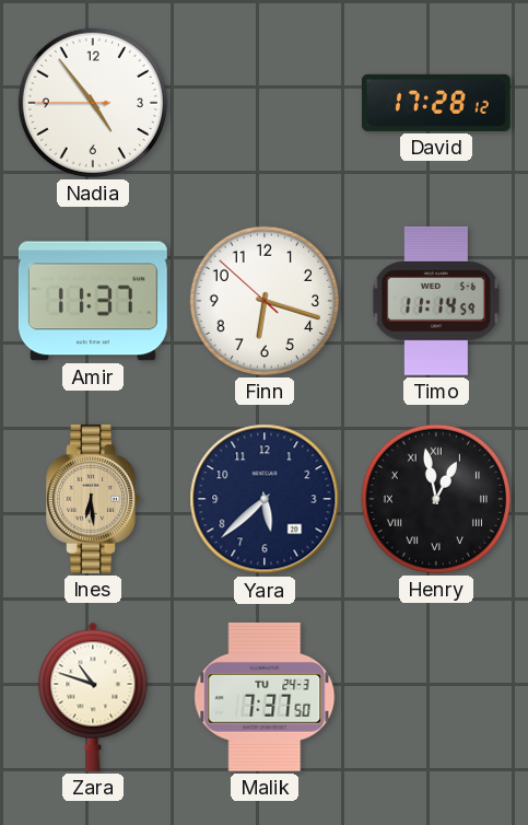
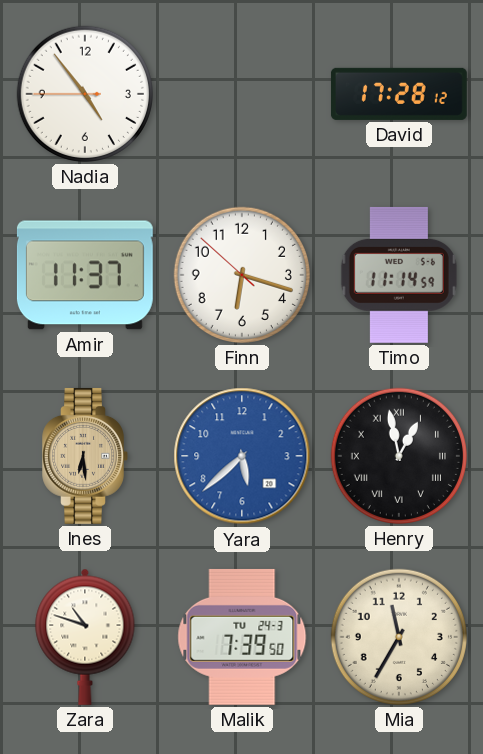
Yara dial: navy -> blue
Malik: 7:37 -> 7:39
Mia: none -> 11:35
